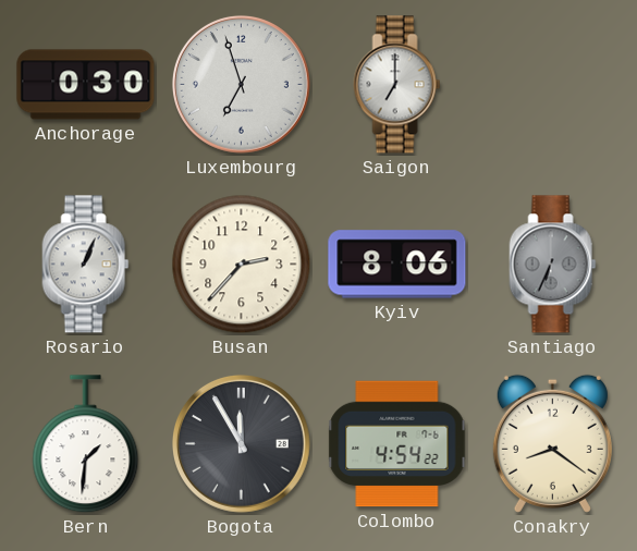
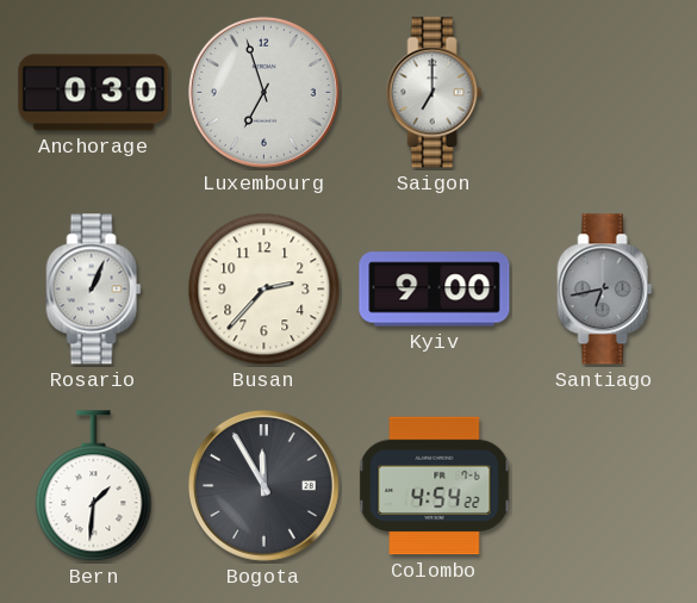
Kyiv: 8:06 -> 9:00
Santiago: 6:34 -> 6:43
Conakry: 8:21 -> none
